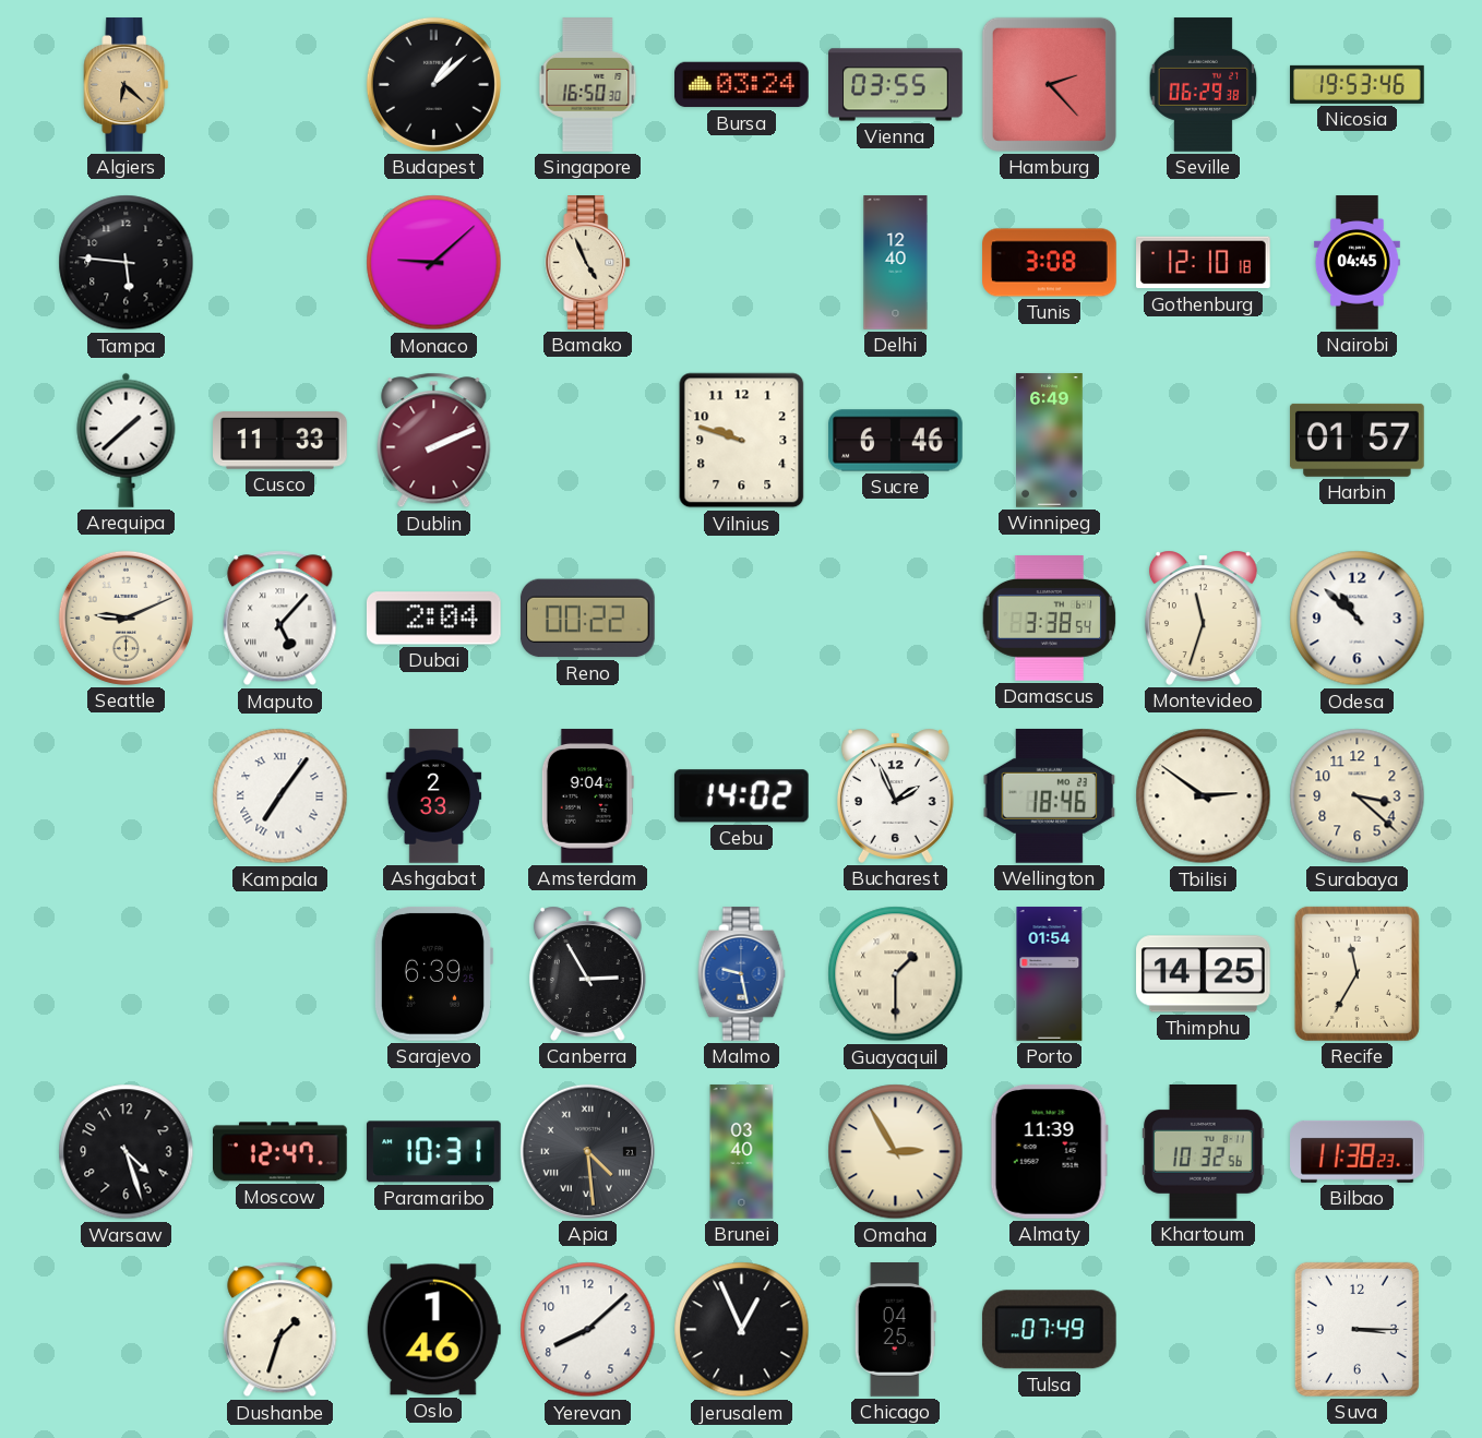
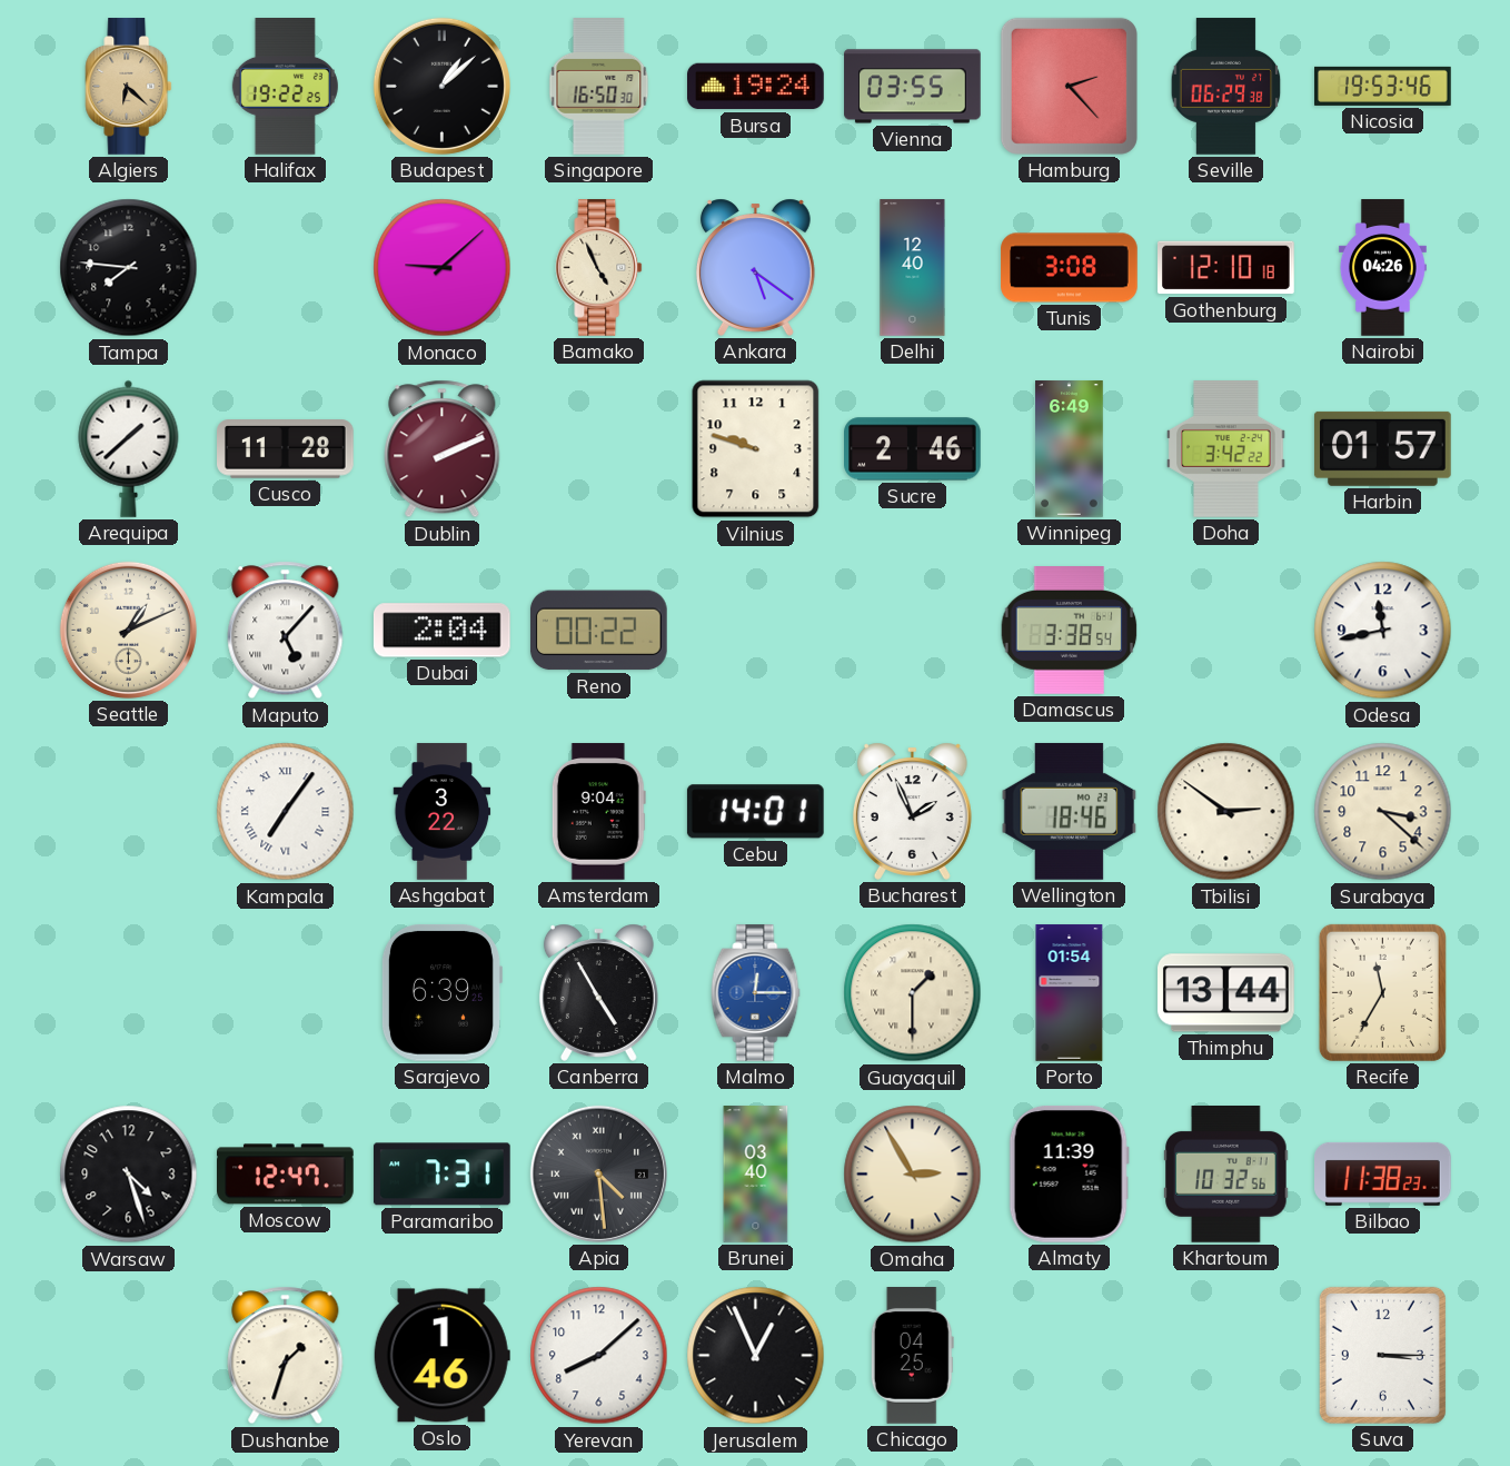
Halifax: none -> 19:22
Bursa: 03:24 -> 19:24
Tampa: 5:46 -> 7:46
Ankara: none -> 5:21
Nairobi: 04:45 -> 04:26
Cusco: 11:33 -> 11:28
Sucre: 6:46 -> 2:46
Doha: none -> 3:42
Seattle: 9:11 -> 1:11
Montevideo: 11:33 -> none
Odesa: 10:52 -> 11:43
Ashgabat: 2:33 -> 3:22
Cebu: 14:02 -> 14:01
Canberra: 2:55 -> 4:55
Malmo: 9:28 -> 12:15
Thimphu: 14:25 -> 13:44
Paramaribo: 10:31 -> 7:31
Tulsa: 07:49 -> none
